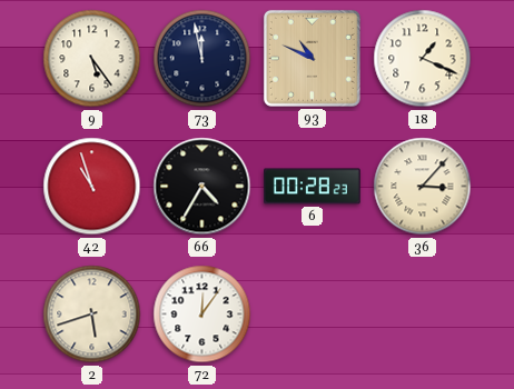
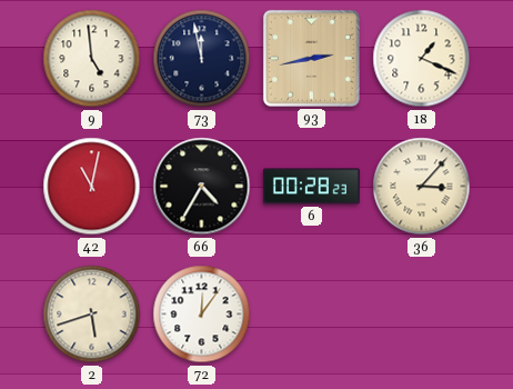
9: 5:24 -> 4:59
93: 10:49 -> 2:43
42: 10:57 -> 11:02
